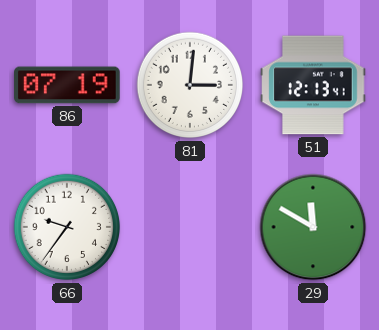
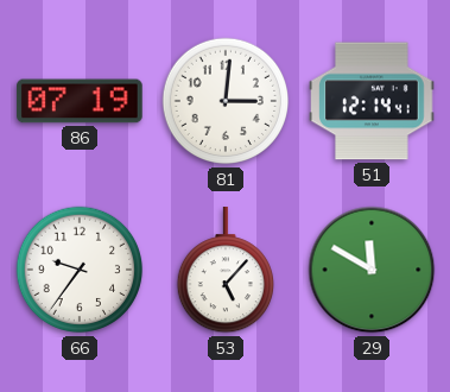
51: 12:13 -> 12:14
53: none -> 5:07
